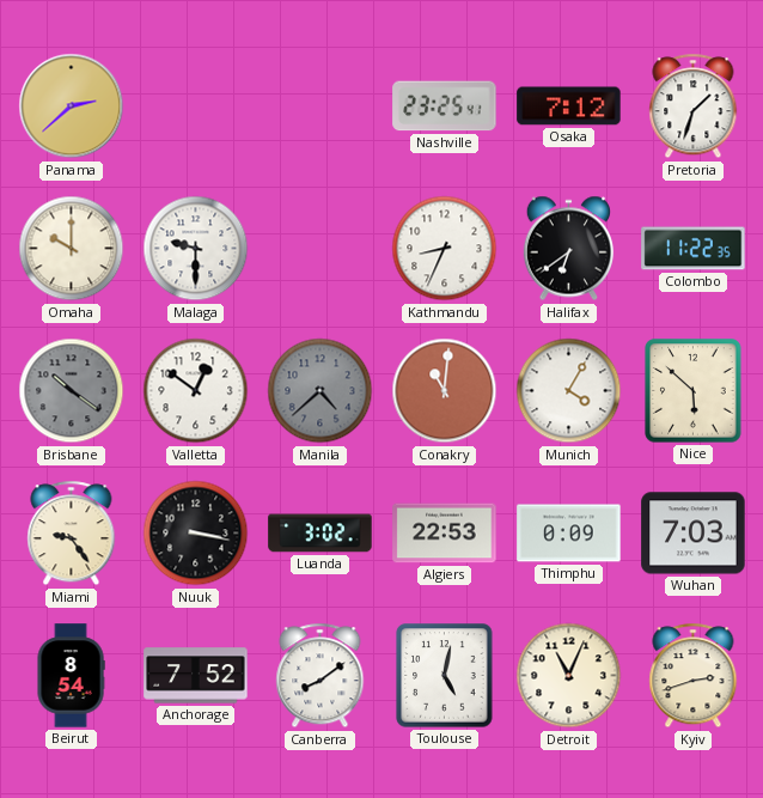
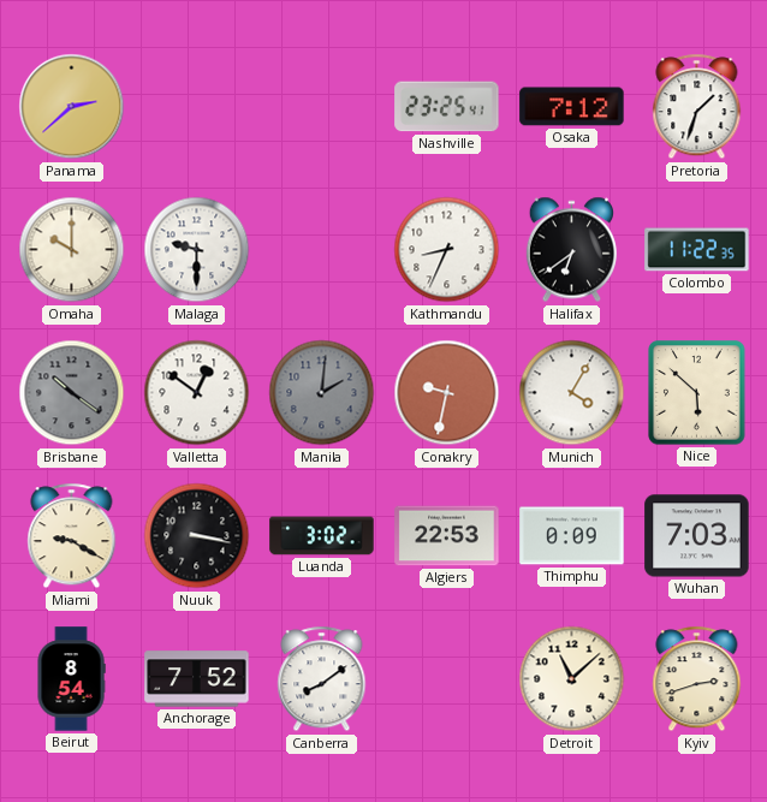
Manila: 4:38 -> 2:01
Conakry: 11:01 -> 9:32
Miami: 9:24 -> 9:20
Toulouse: 5:02 -> none
Detroit: 11:04 -> 11:08
